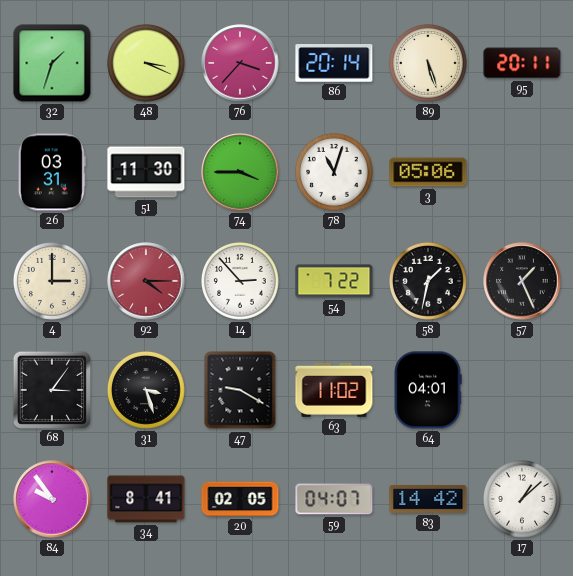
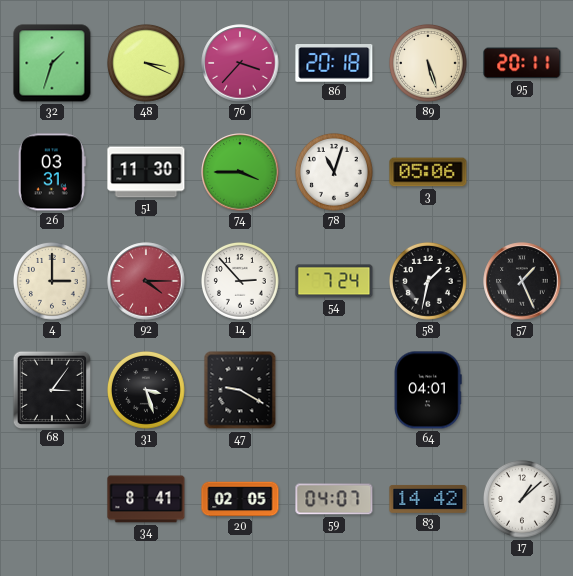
86: 20:14 -> 20:18
54: 7:22 -> 7:24
63: 11:02 -> none
84: 9:54 -> none
